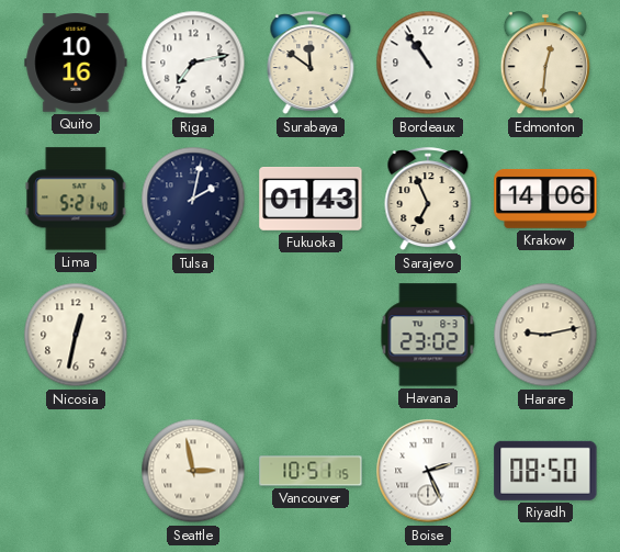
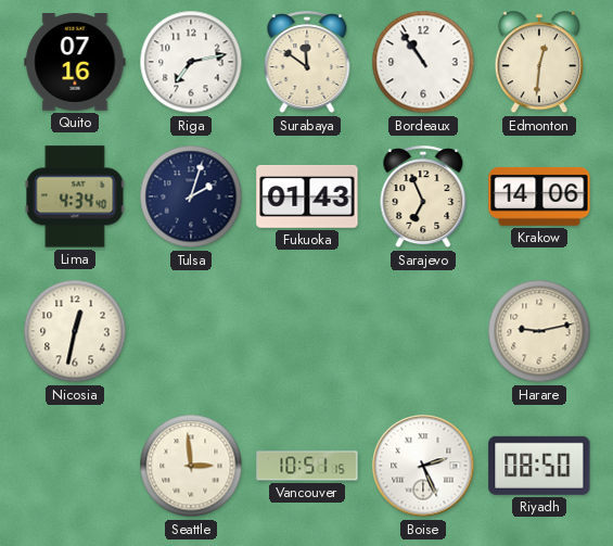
Quito: 10:16 -> 07:16
Lima: 5:21 -> 4:34
Tulsa: 2:02 -> 2:03
Havana: 23:02 -> none
Seattle: 2:58 -> 2:59
